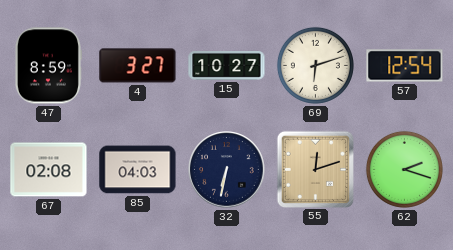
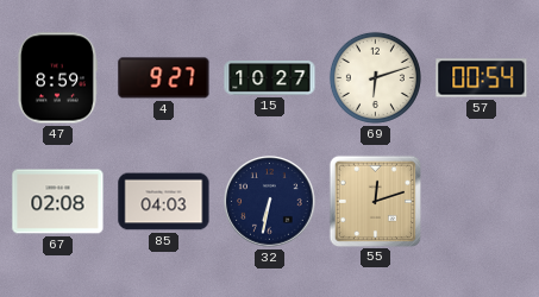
4: 3:27 -> 9:27
57: 12:54 -> 00:54
62: 2:18 -> none
